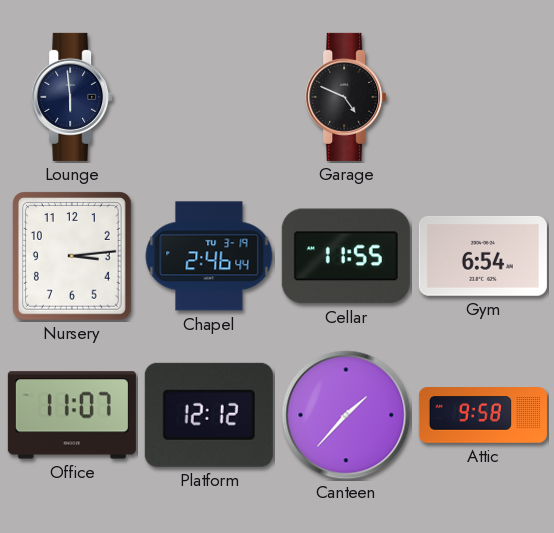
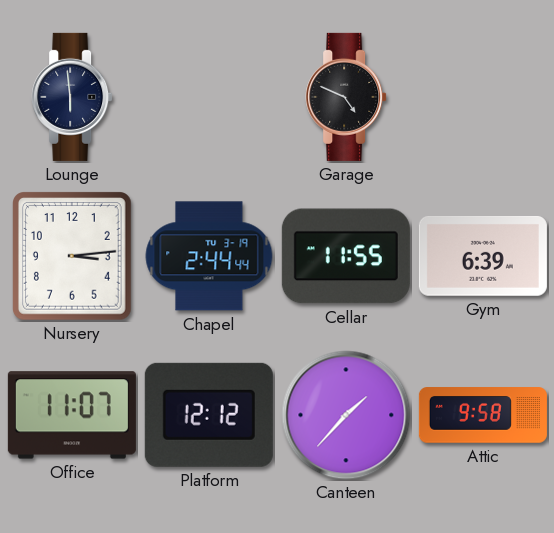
Chapel: 2:46 -> 2:44
Gym: 6:54 -> 6:39
